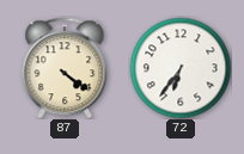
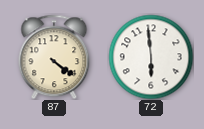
72: 6:36 -> 5:59
